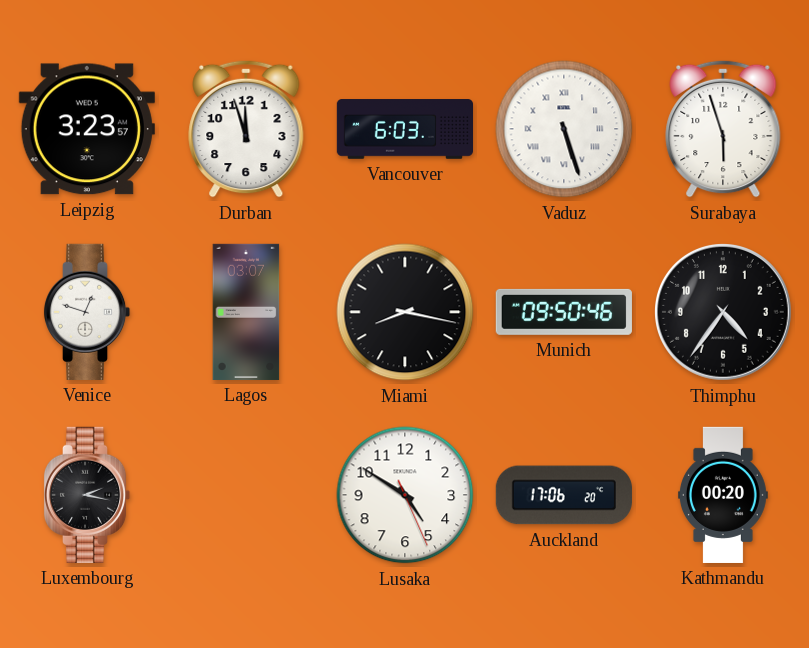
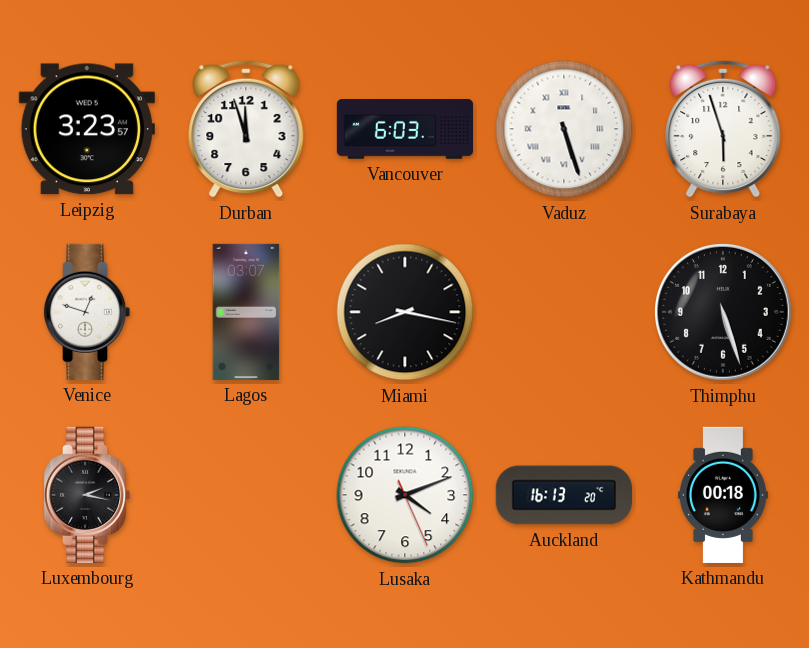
Munich: 09:50 -> none
Thimphu: 4:36 -> 5:27
Lusaka: 4:50 -> 4:11
Auckland: 17:06 -> 16:13
Kathmandu: 00:20 -> 00:18
